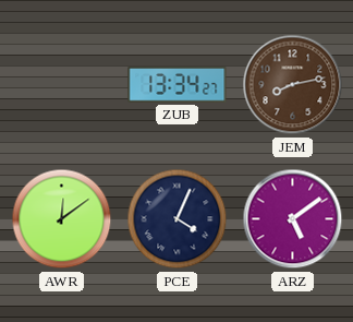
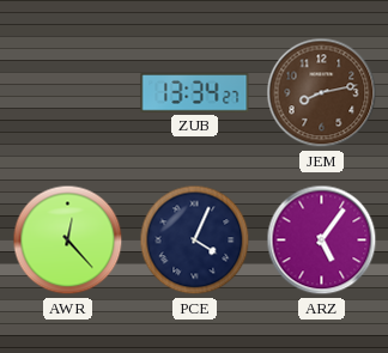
AWR: 12:09 -> 12:23
ARZ: 5:09 -> 5:06
